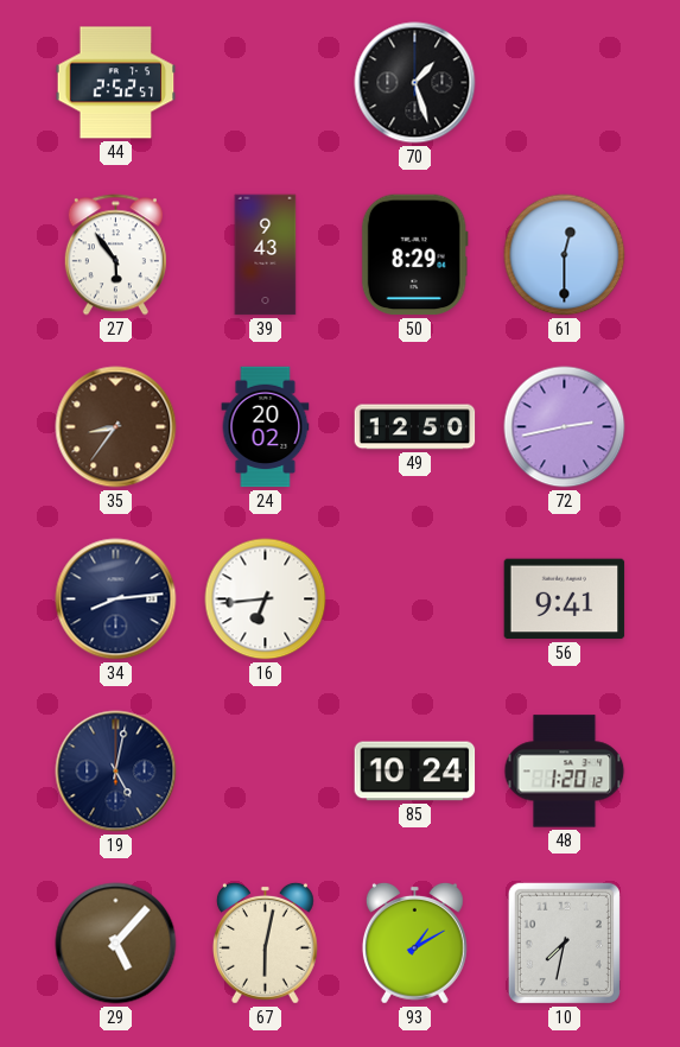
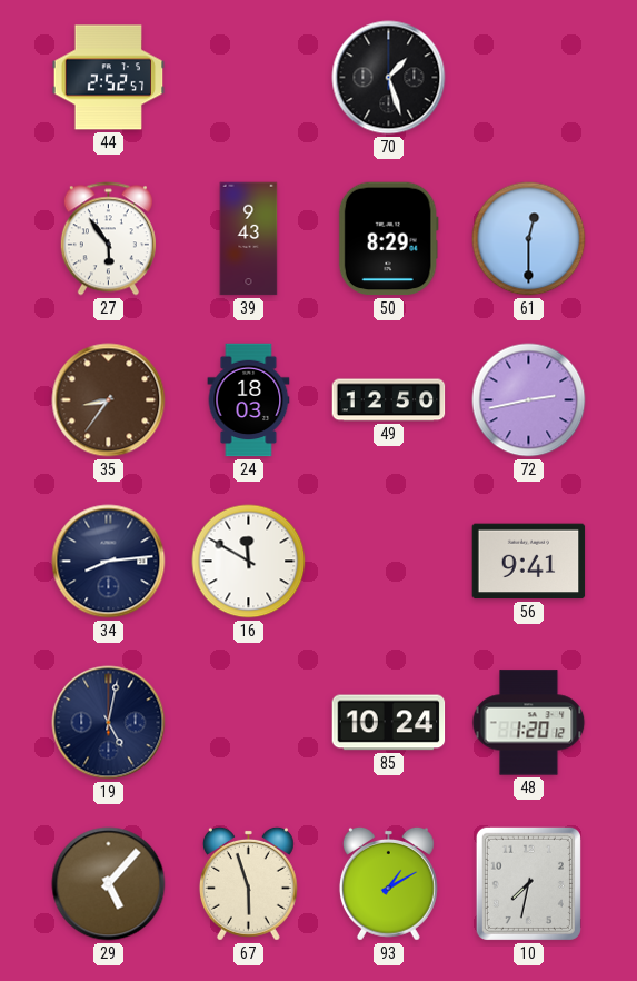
24: 20:02 -> 18:03
16: 6:44 -> 11:50
67: 6:02 -> 5:57
